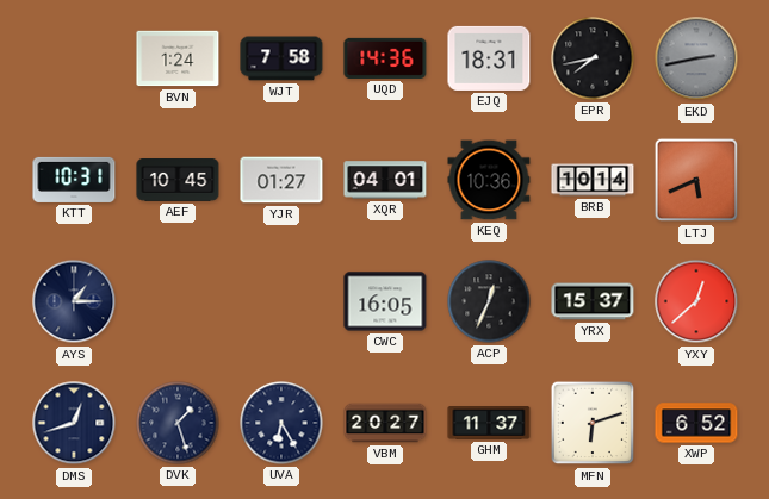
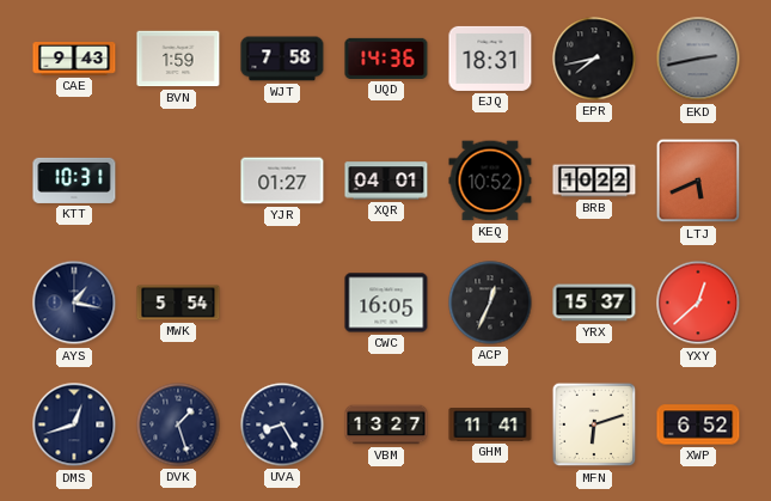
CAE: none -> 9:43
BVN: 1:24 -> 1:59
AEF: 10:45 -> none
KEQ: 10:36 -> 10:52
BRB: 10:14 -> 10:22
AYS: 1:15 -> 1:17
MWK: none -> 5:54
UVA: 6:25 -> 8:25
VBM: 20:27 -> 13:27
GHM: 11:37 -> 11:41
